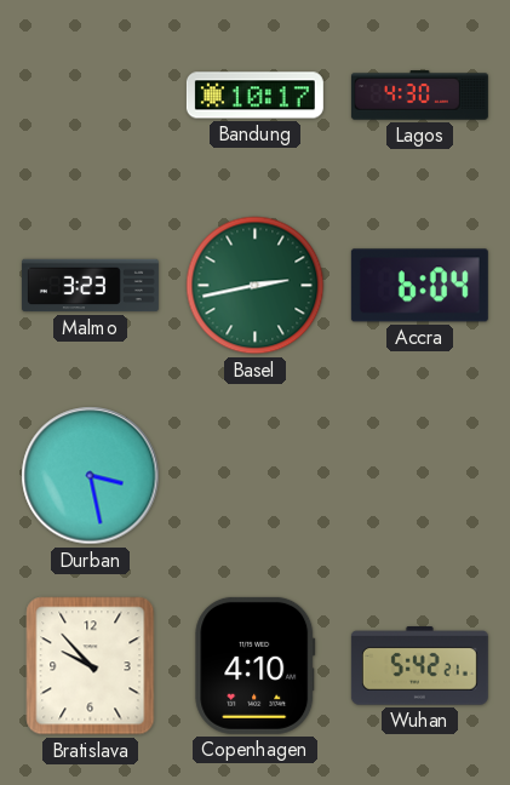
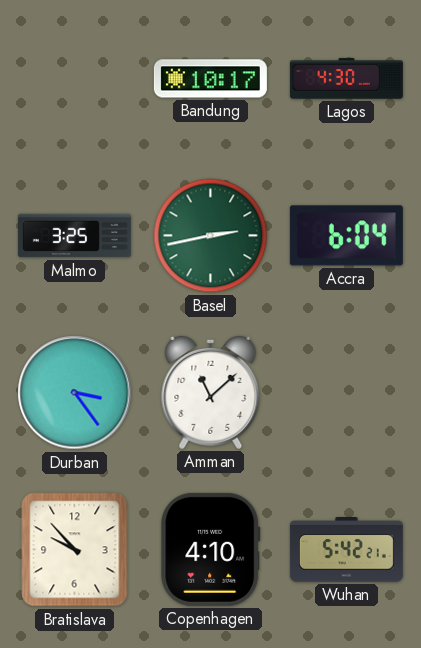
Malmo: 3:23 -> 3:25
Durban: 3:28 -> 3:24
Amman: none -> 11:08
